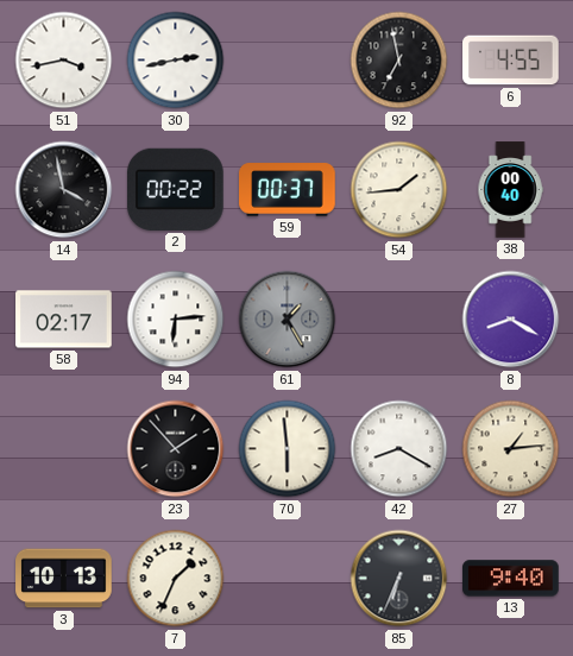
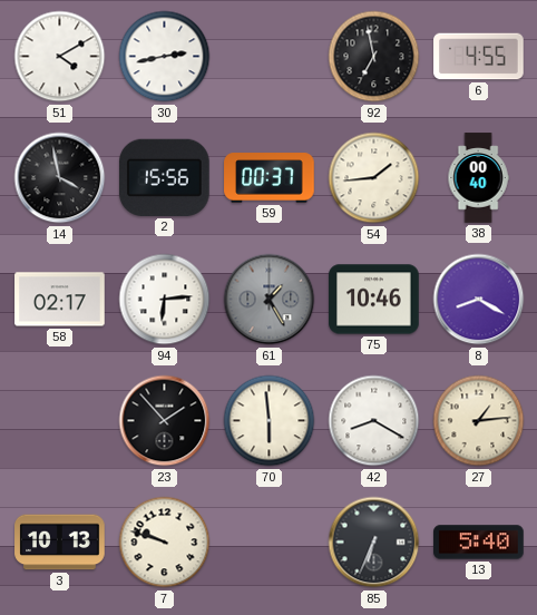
51: 3:43 -> 4:10
2: 00:22 -> 15:56
75: none -> 10:46
7: 1:34 -> 9:48
13: 9:40 -> 5:40
